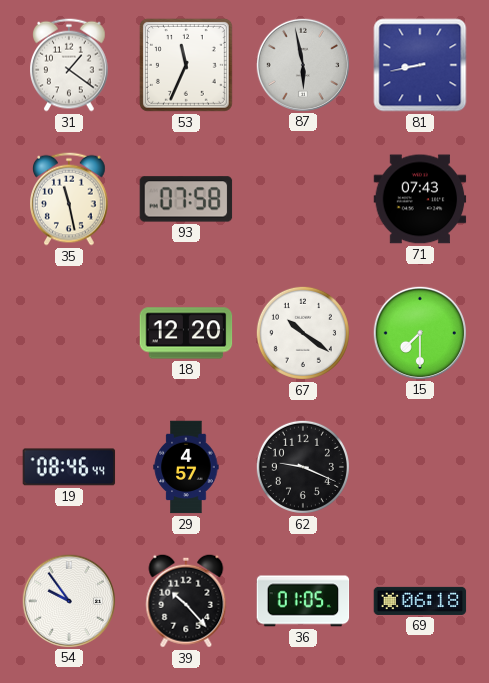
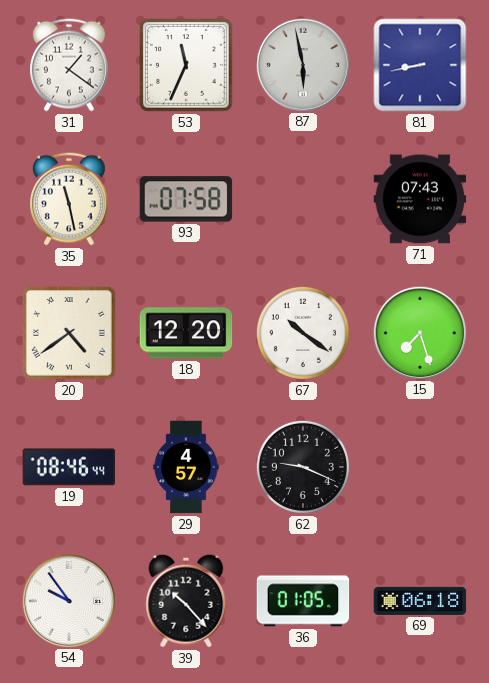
20: none -> 4:39
15: 7:30 -> 7:27
